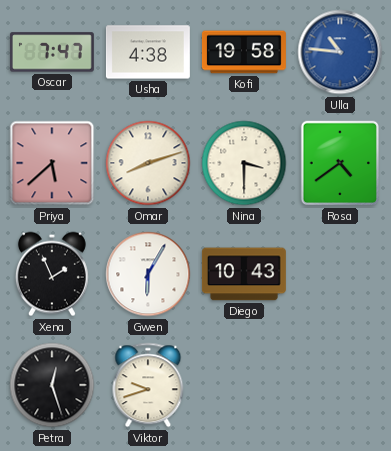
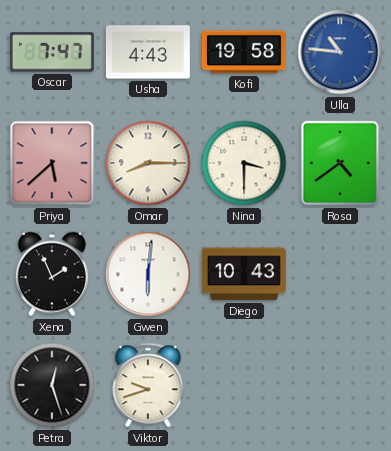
Usha: 4:38 -> 4:43
Omar: 8:12 -> 8:15
Gwen: 6:05 -> 6:01
